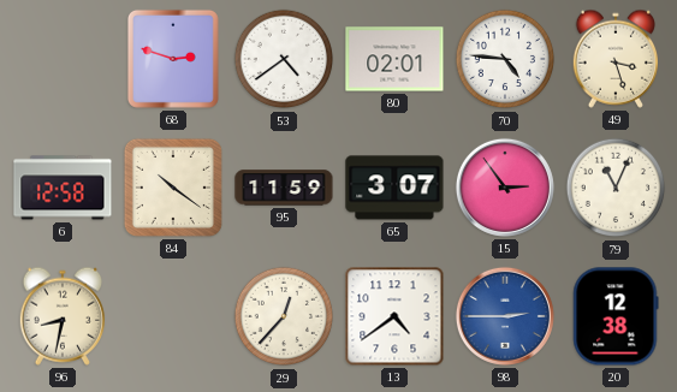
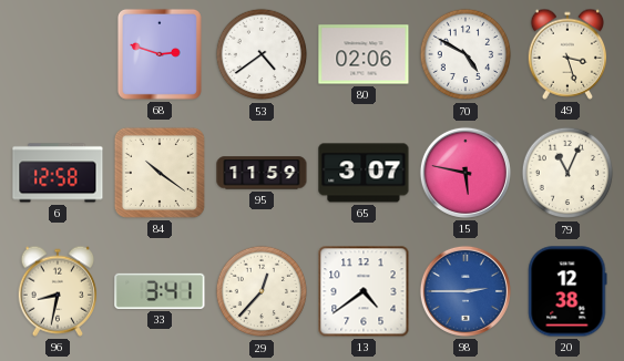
80: 02:01 -> 02:06
70: 4:46 -> 4:50
15: 2:54 -> 5:47
33: none -> 3:41
